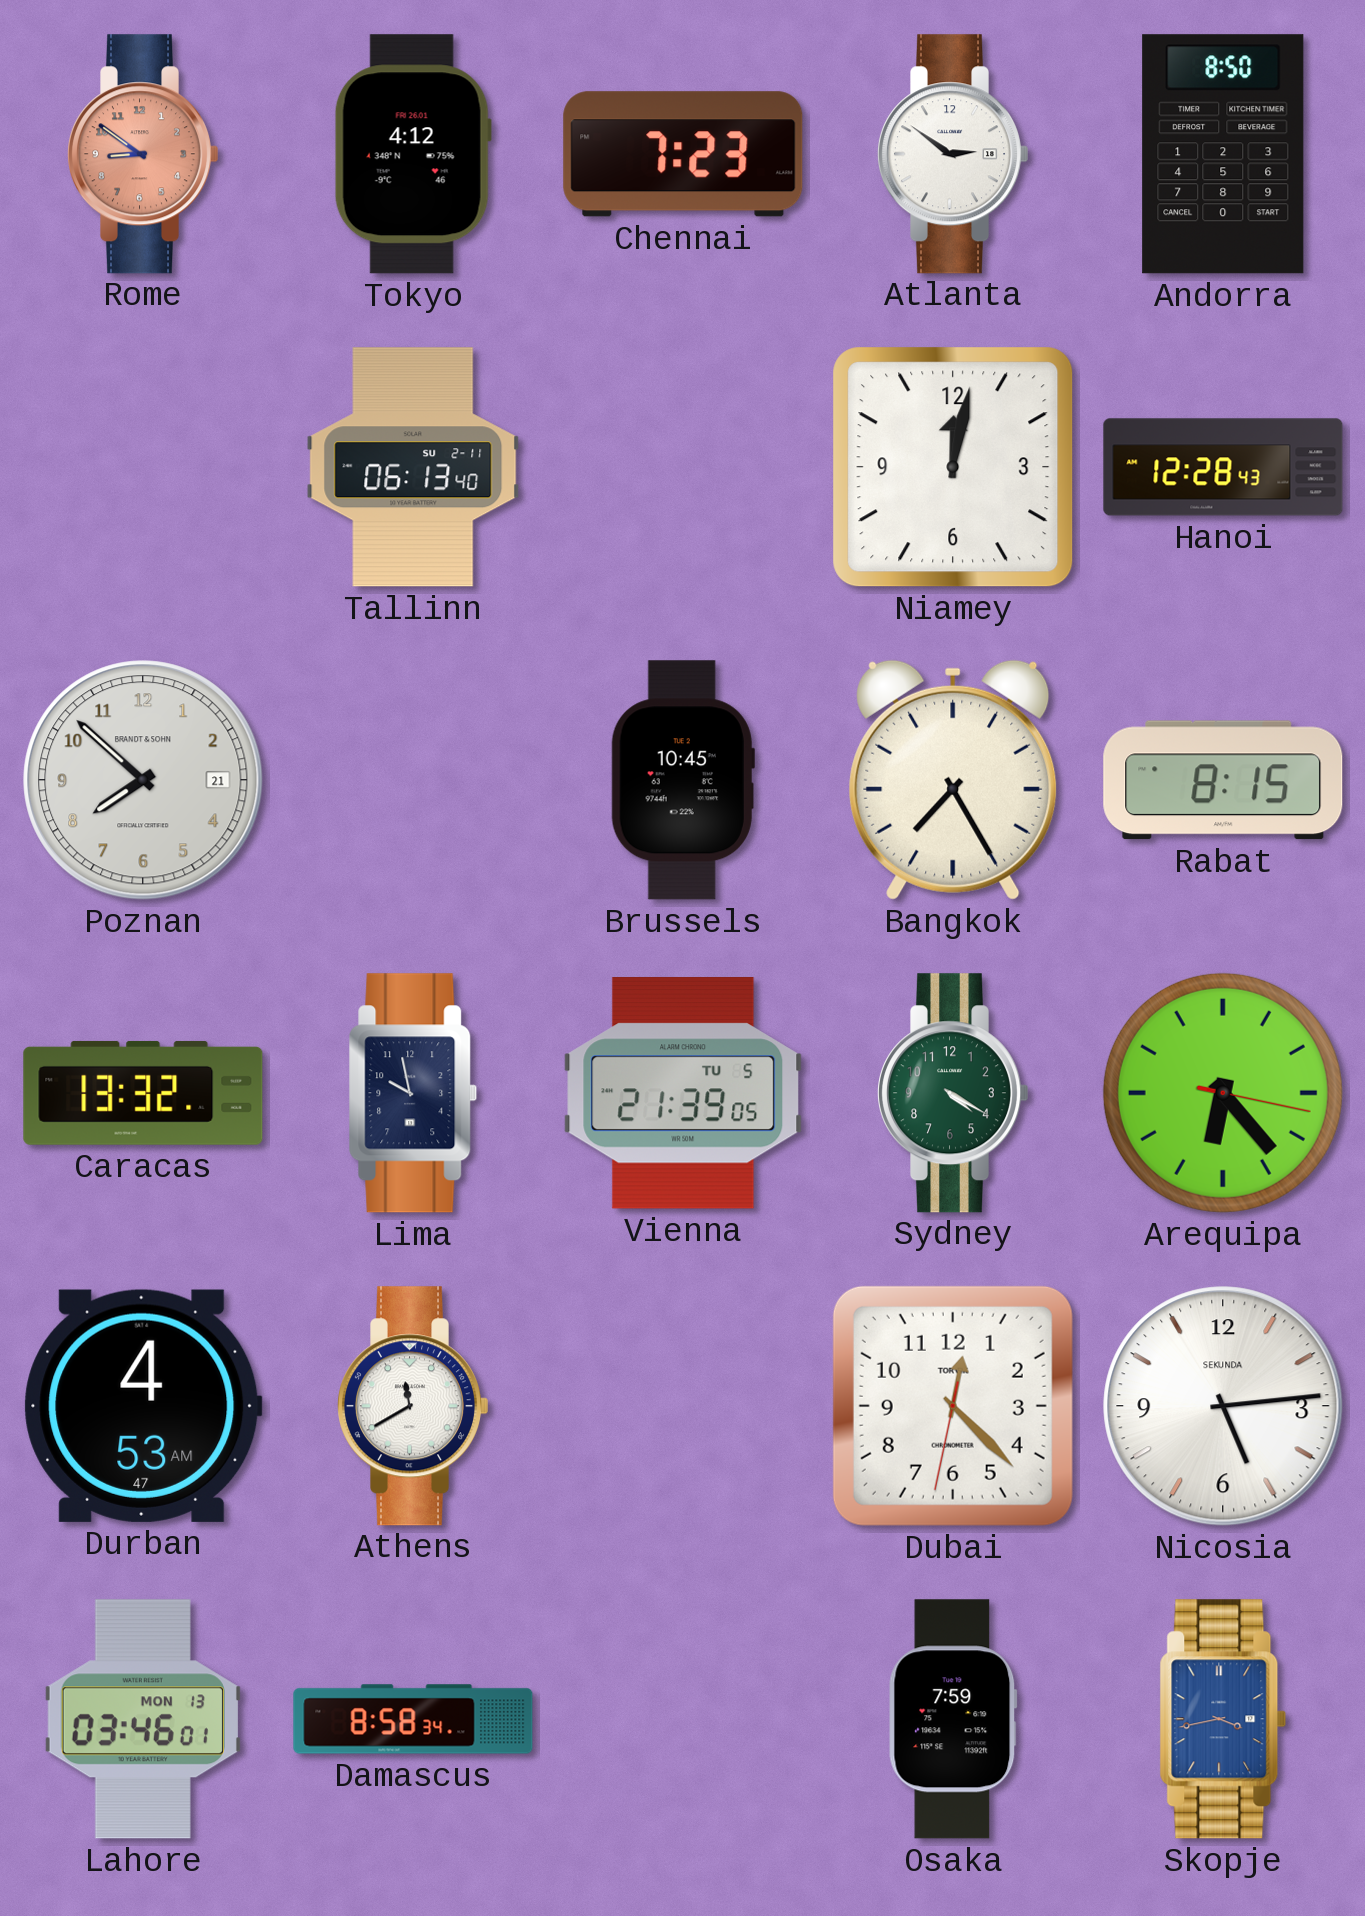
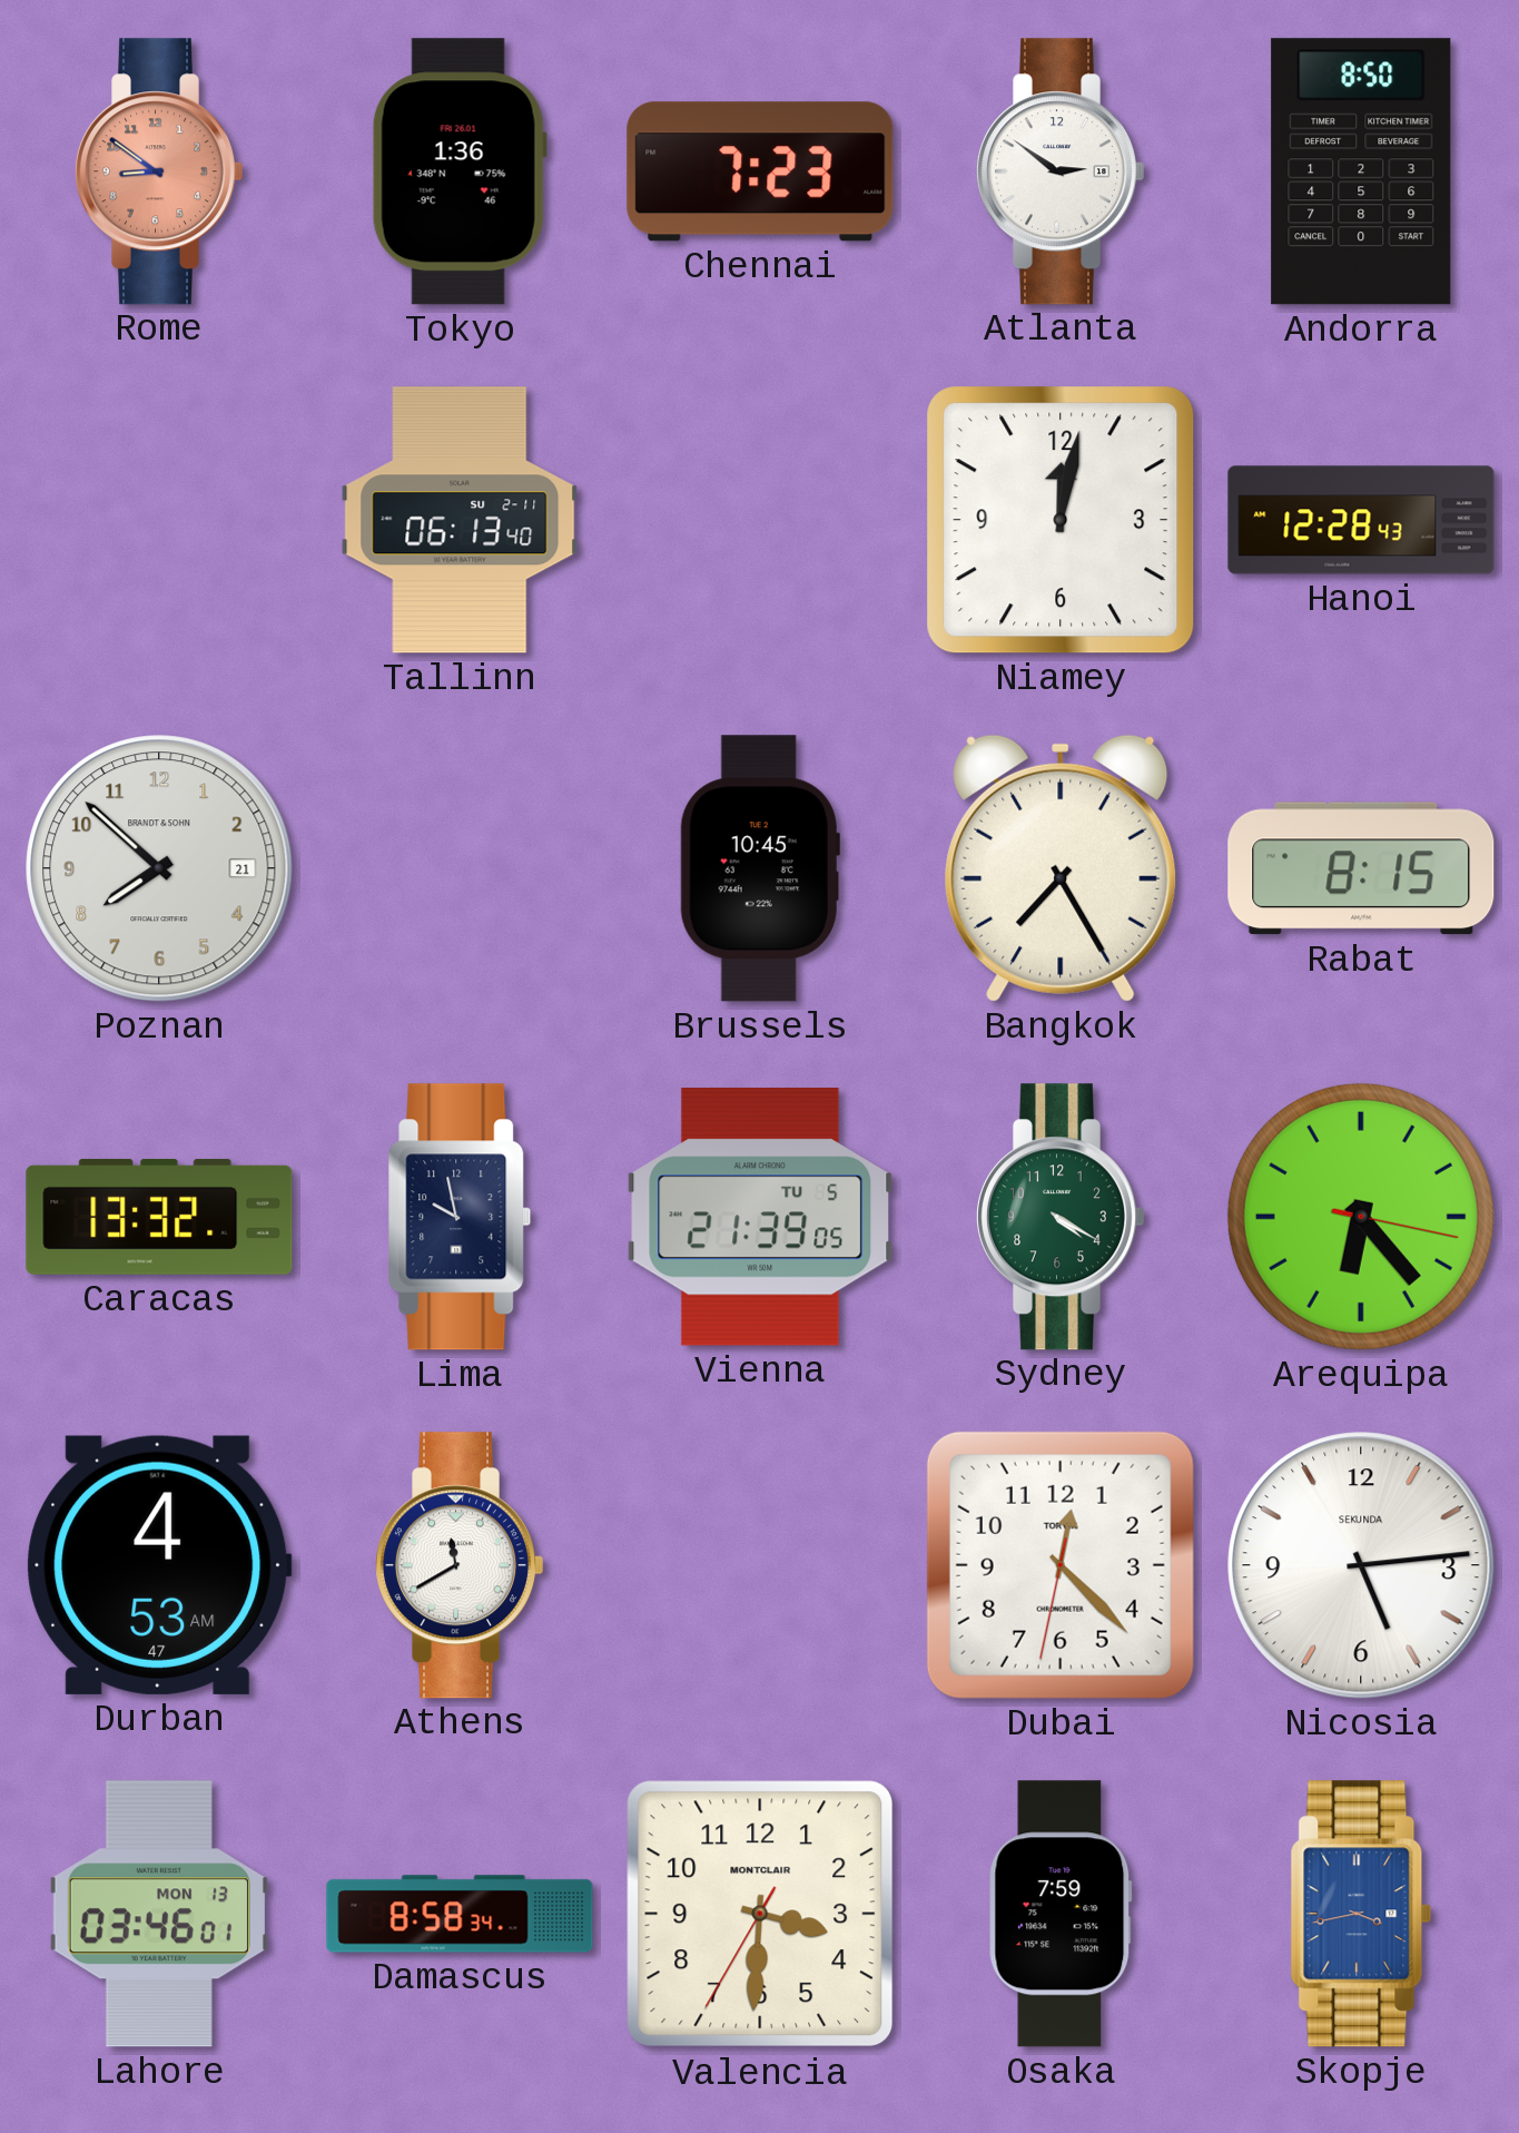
Tokyo: 4:12 -> 1:36
Valencia: none -> 3:30
